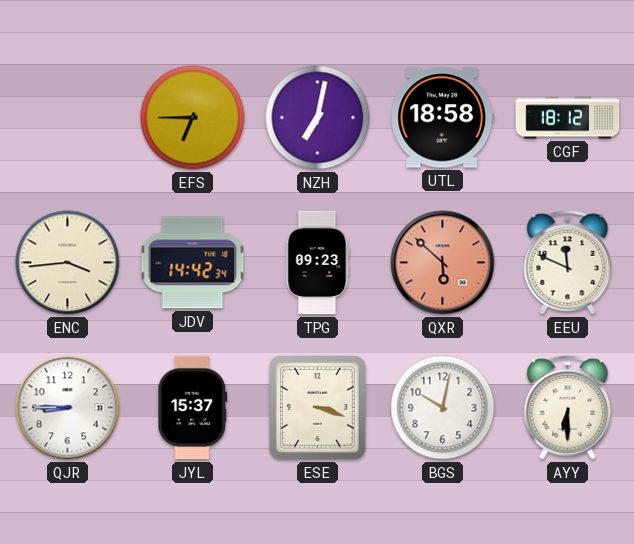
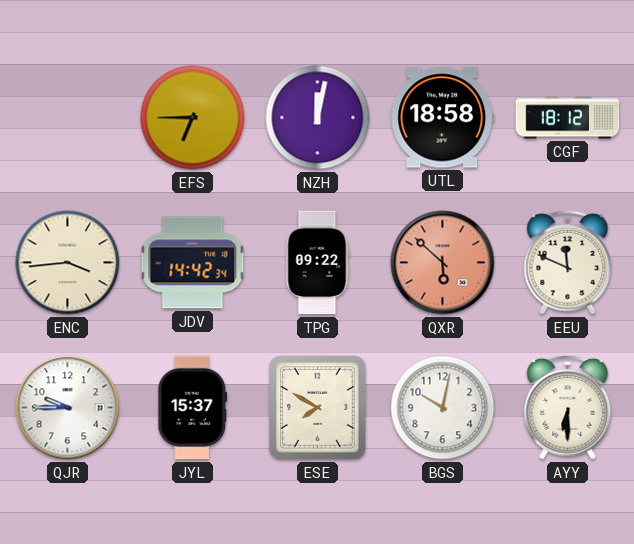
NZH: 7:02 -> 12:02
TPG: 09:23 -> 09:22
QJR: 8:45 -> 9:45
ESE: 3:18 -> 7:50
